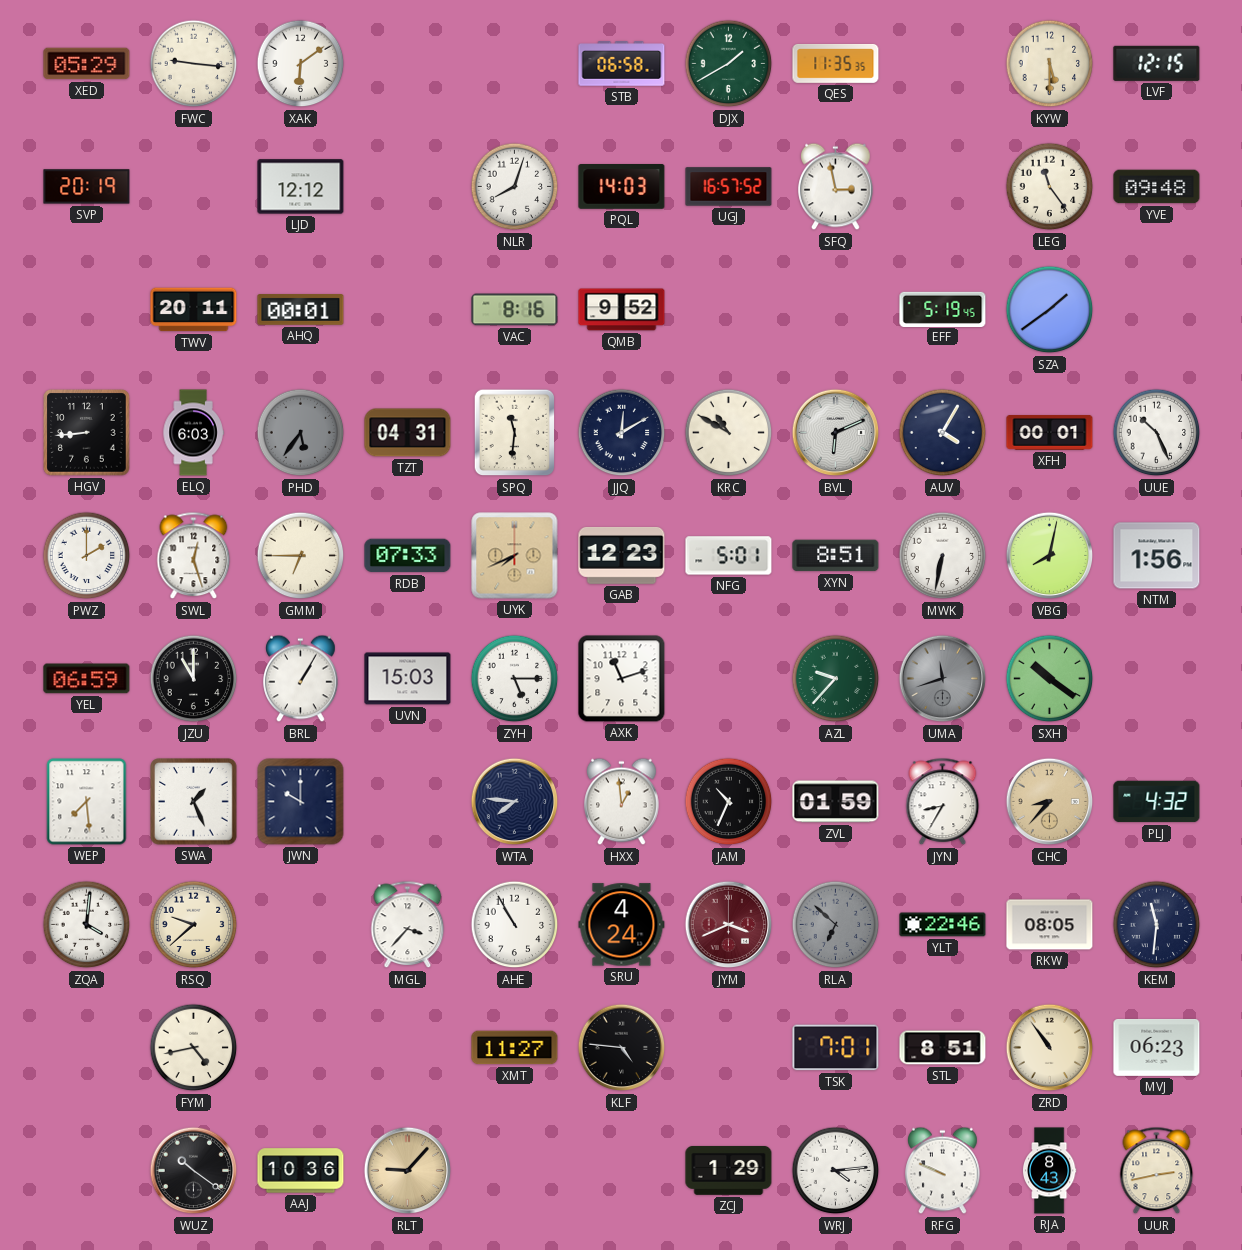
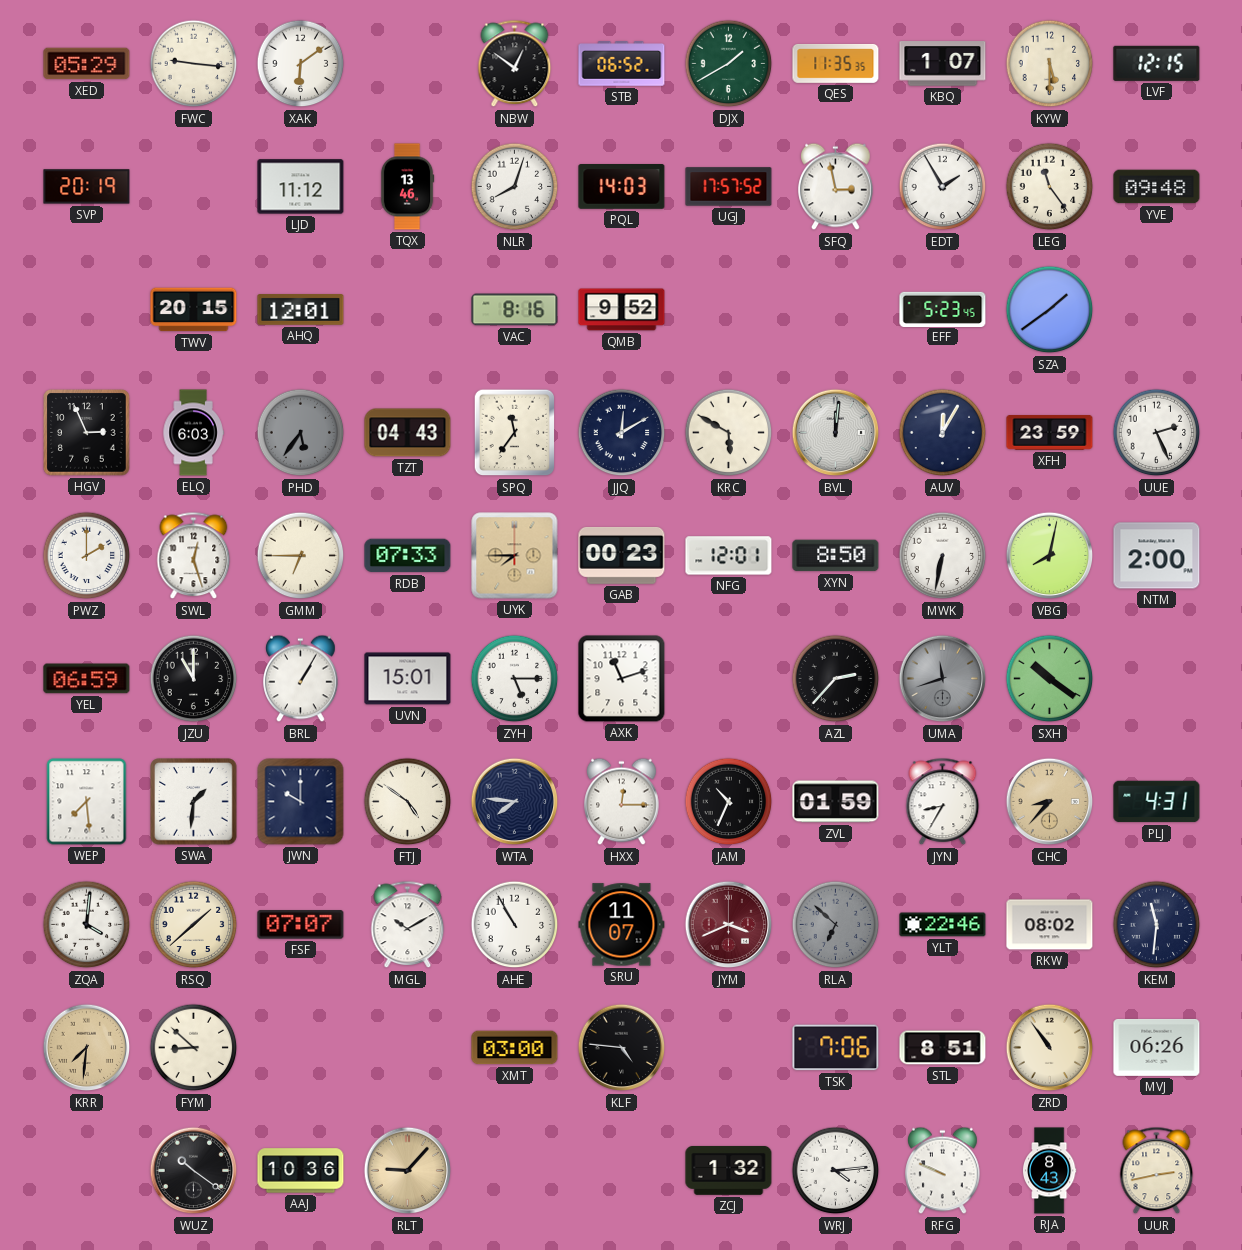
NBW: none -> 12:51
STB: 06:58 -> 06:52
KBQ: none -> 1:07
LJD: 12:12 -> 11:12
TQX: none -> 13:46
UGJ: 16:57 -> 17:57
EDT: none -> 1:55
TWV: 20:11 -> 20:15
AHQ: 00:01 -> 12:01
EFF: 5:19 -> 5:23
HGV: 8:44 -> 2:56
TZT: 04:31 -> 04:43
SPQ: 11:31 -> 11:36
KRC: 10:50 -> 5:50
BVL: 6:11 -> 12:01
AUV: 4:05 -> 12:05
XFH: 00:01 -> 23:59
UUE: 10:26 -> 2:26
UYK: 7:41 -> 7:45
GAB: 12:23 -> 00:23
NFG: 5:01 -> 12:01
XYN: 8:51 -> 8:50
NTM: 1:56 -> 2:00
UVN: 15:03 -> 15:01
AZL: 9:37 -> 2:37
AZL dial: green -> black
SWA: 1:26 -> 1:31
FTJ: none -> 4:51
HXX: 12:59 -> 12:15
PLJ: 4:32 -> 4:31
RSQ: 9:38 -> 1:38
FSF: none -> 07:07
MGL: 3:37 -> 10:10
SRU: 4:24 -> 11:07
RKW: 08:05 -> 08:02
KRR: none -> 7:31
FYM: 4:43 -> 8:52
XMT: 11:27 -> 03:00
TSK: 7:01 -> 7:06
MVJ: 06:23 -> 06:26
ZCJ: 1:29 -> 1:32
